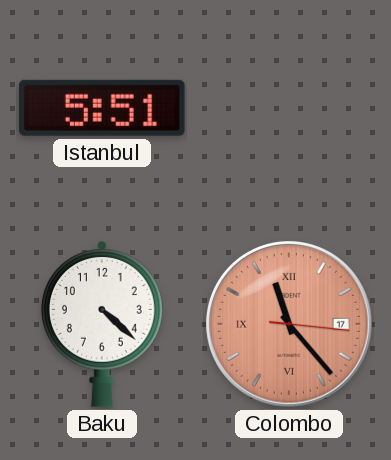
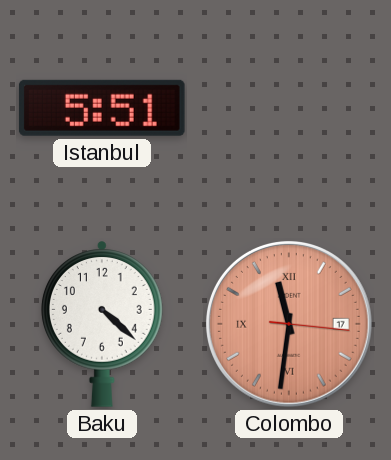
Colombo: 11:23 -> 11:31
